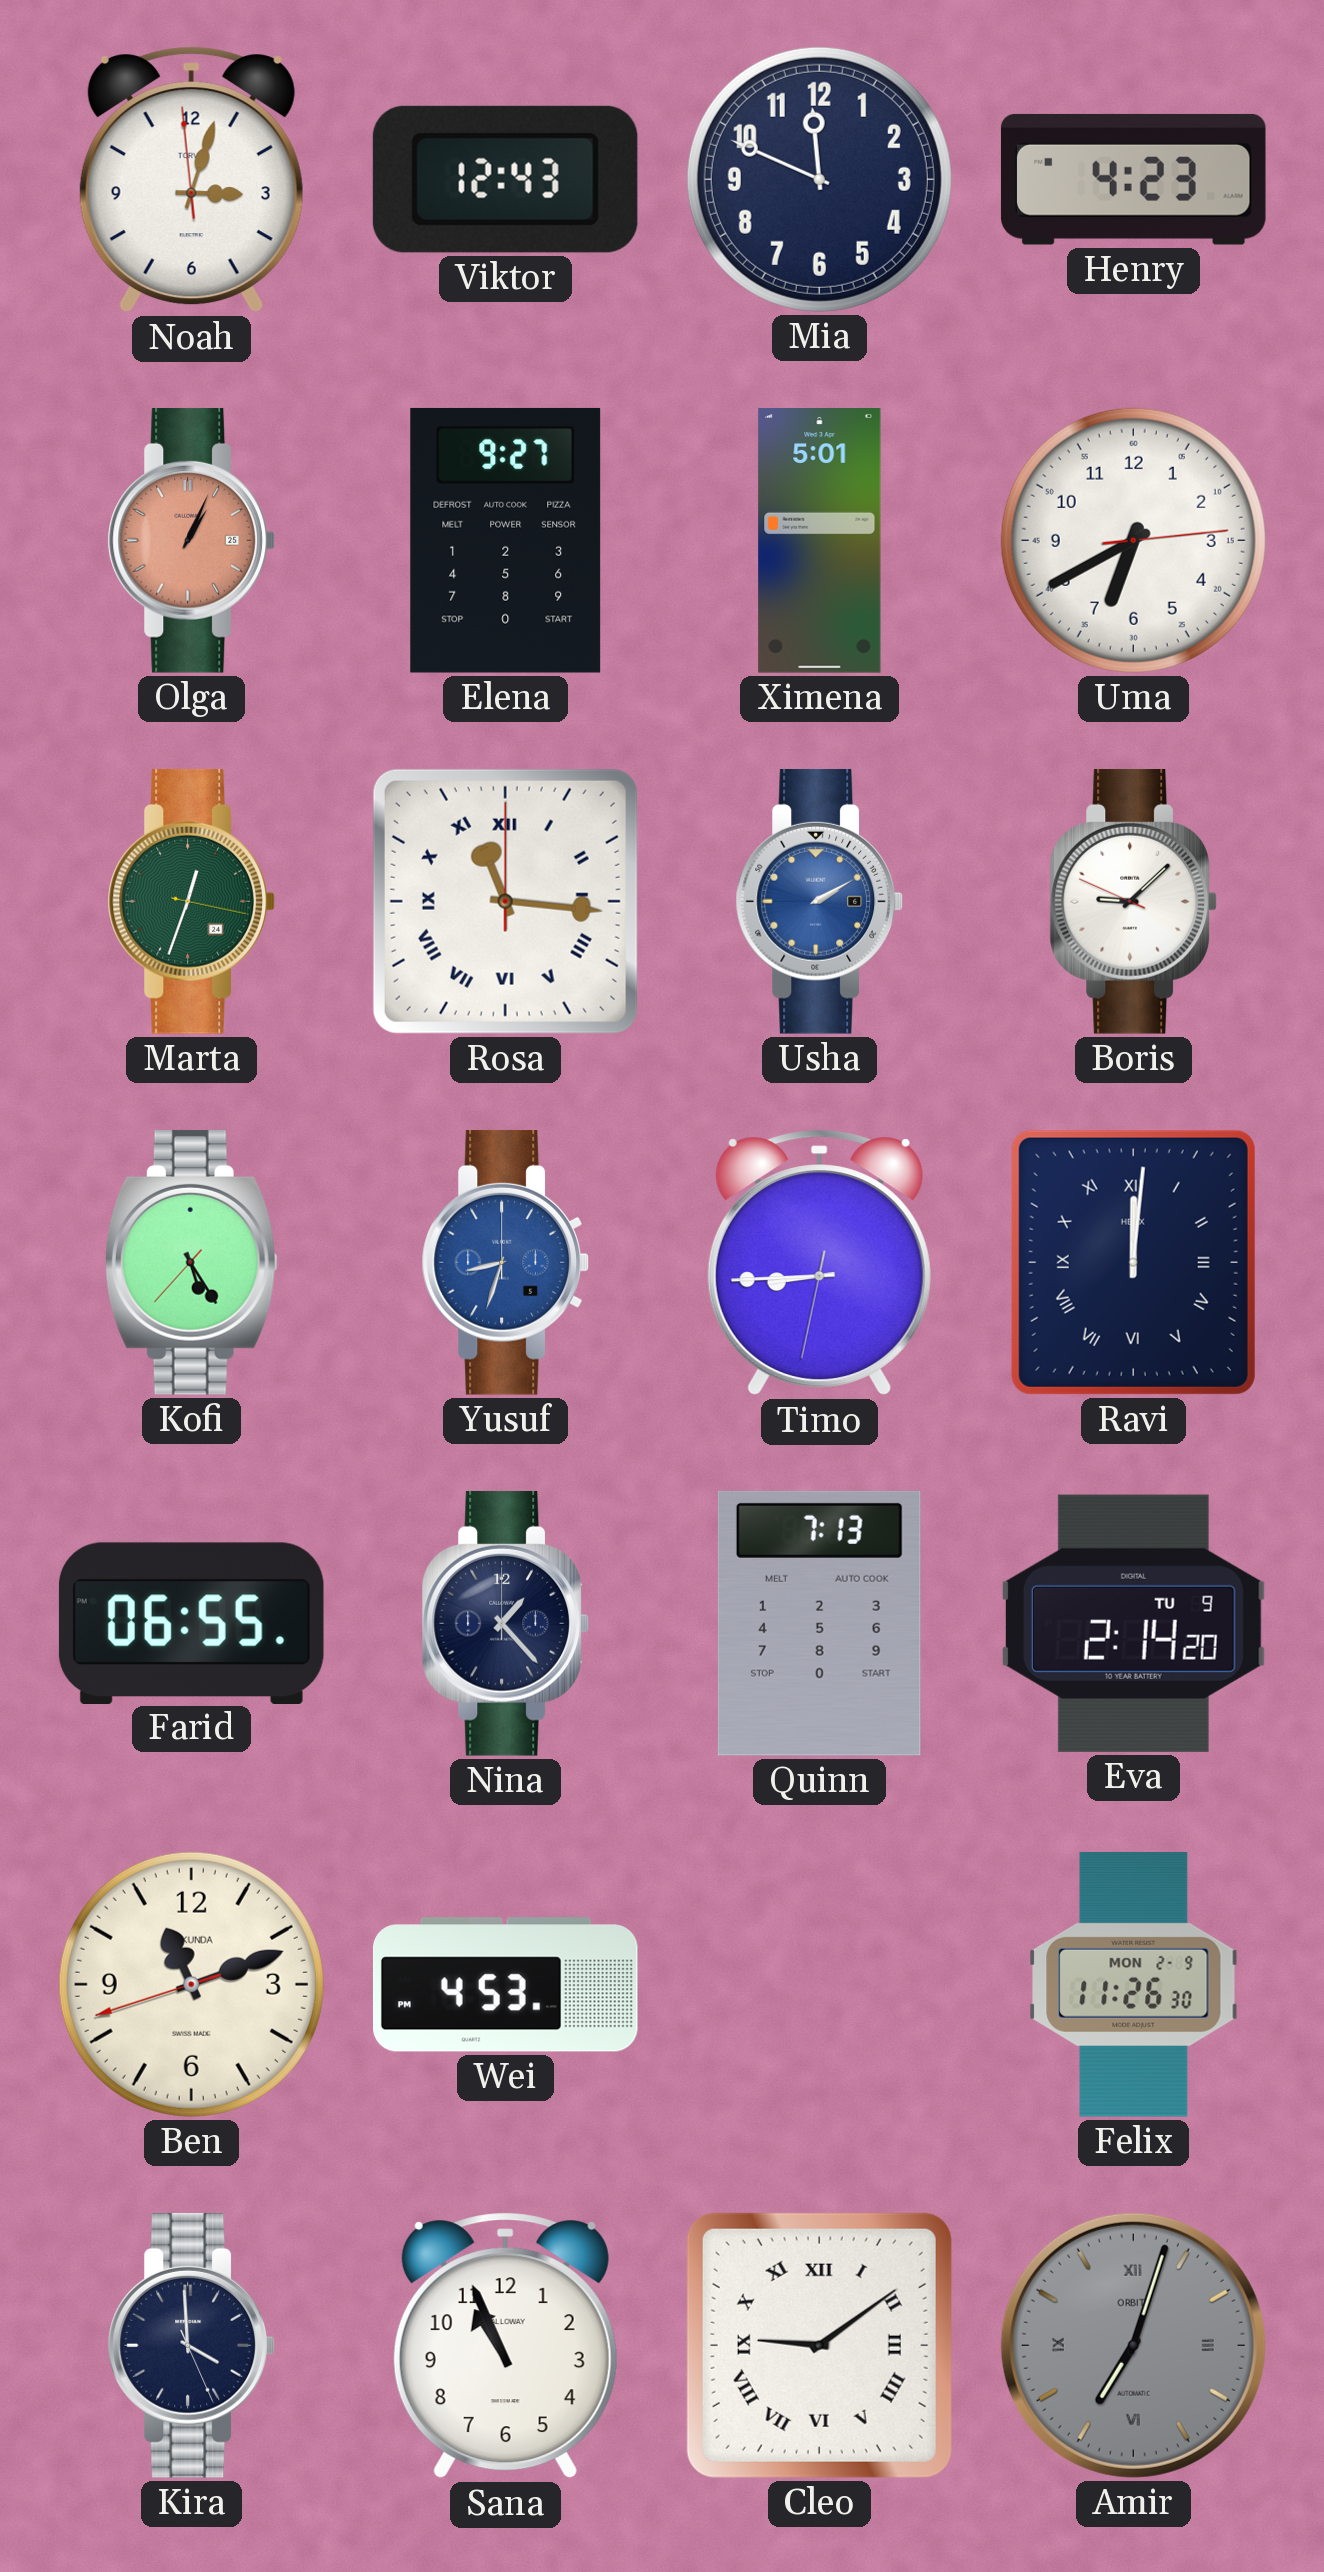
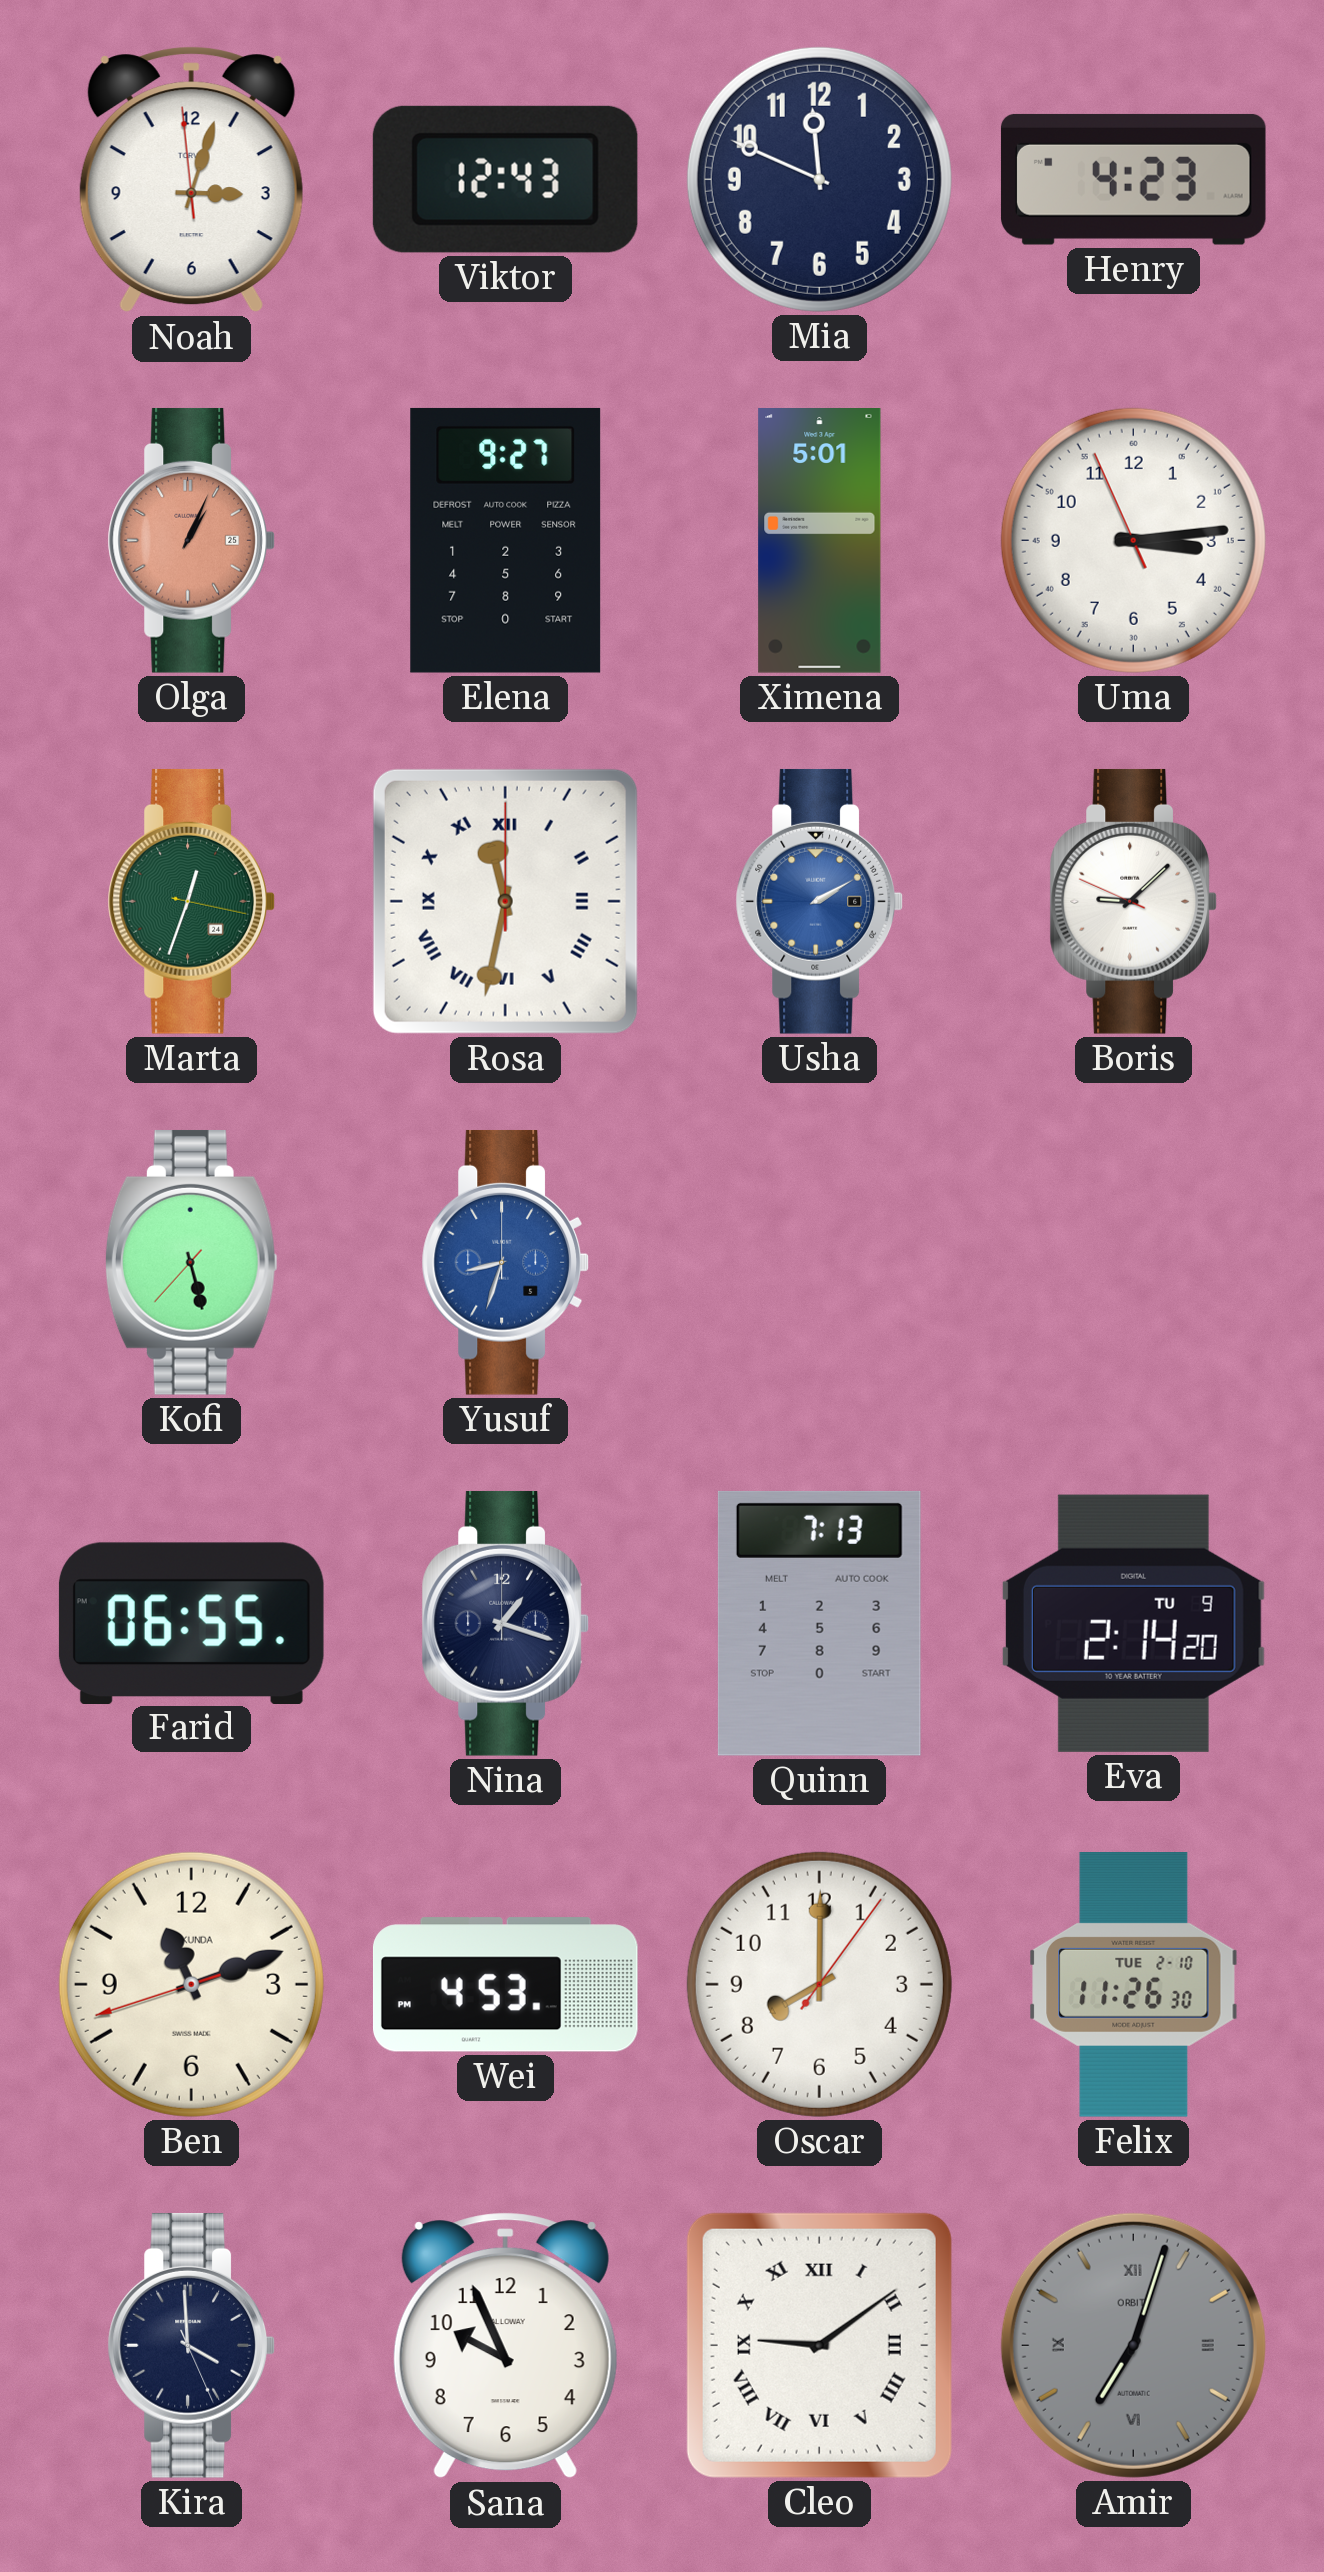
Uma: 6:40 -> 3:13
Rosa: 11:16 -> 11:32
Kofi: 5:24 -> 5:27
Timo: 8:44 -> none
Ravi: 12:01 -> none
Nina: 1:23 -> 1:18
Oscar: none -> 8:00
Felix date: MON 2-9 -> TUE 2-10
Sana: 10:56 -> 9:56
